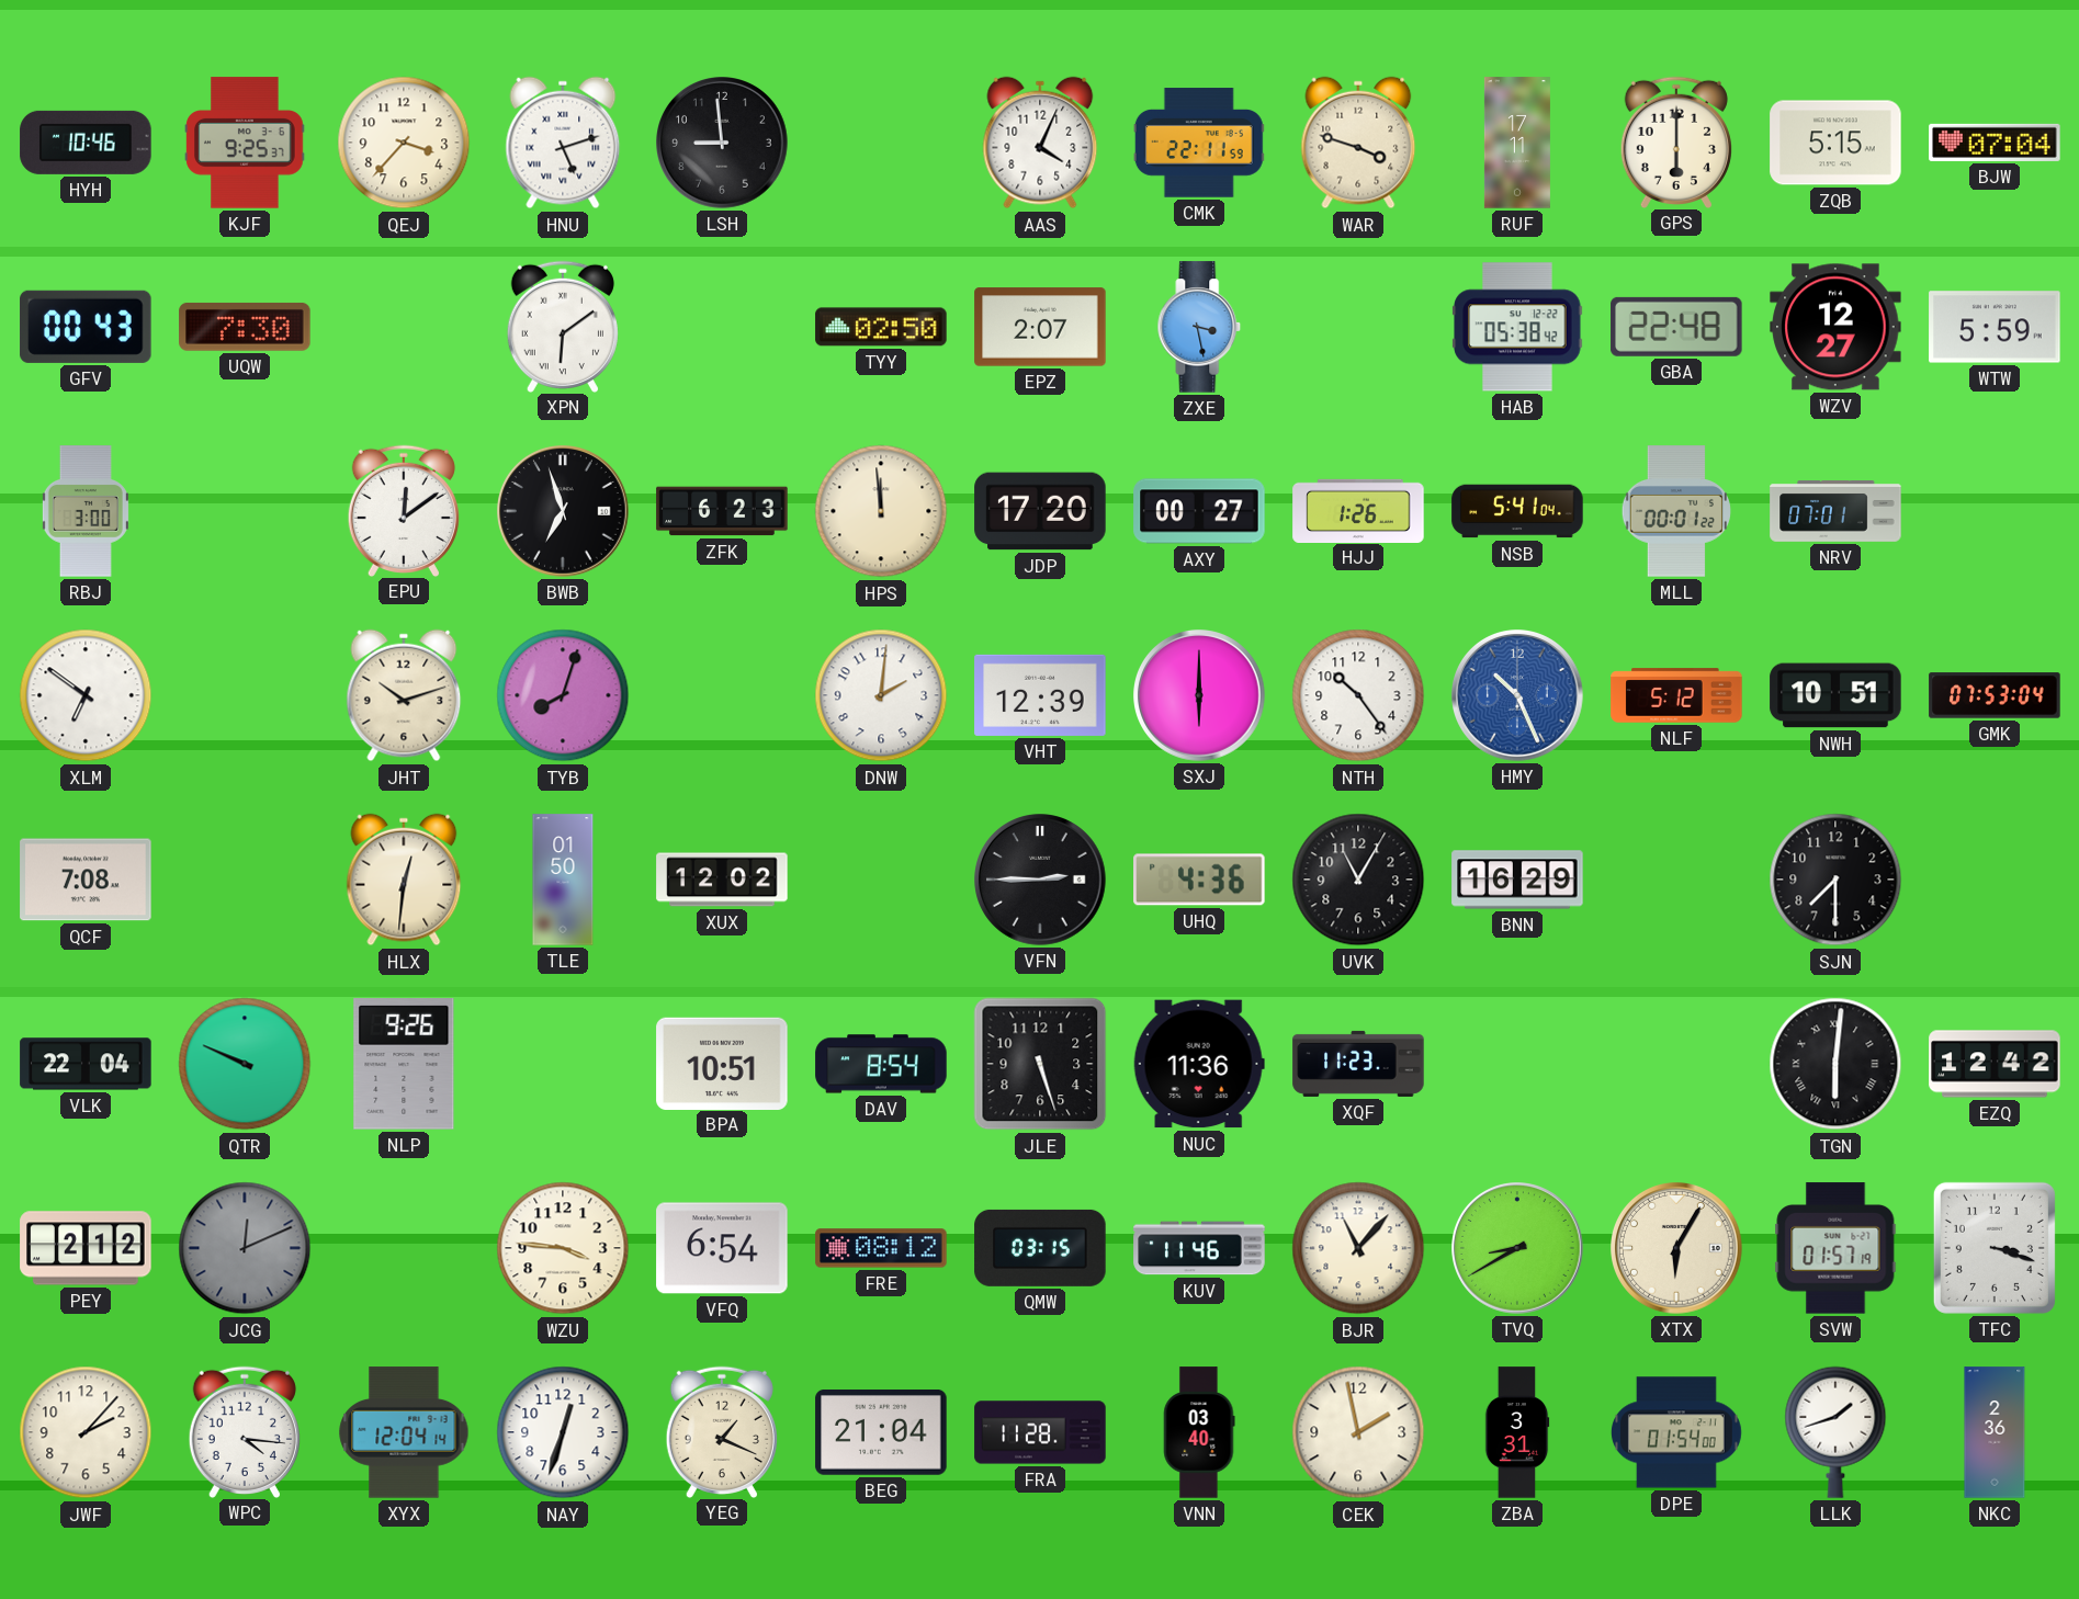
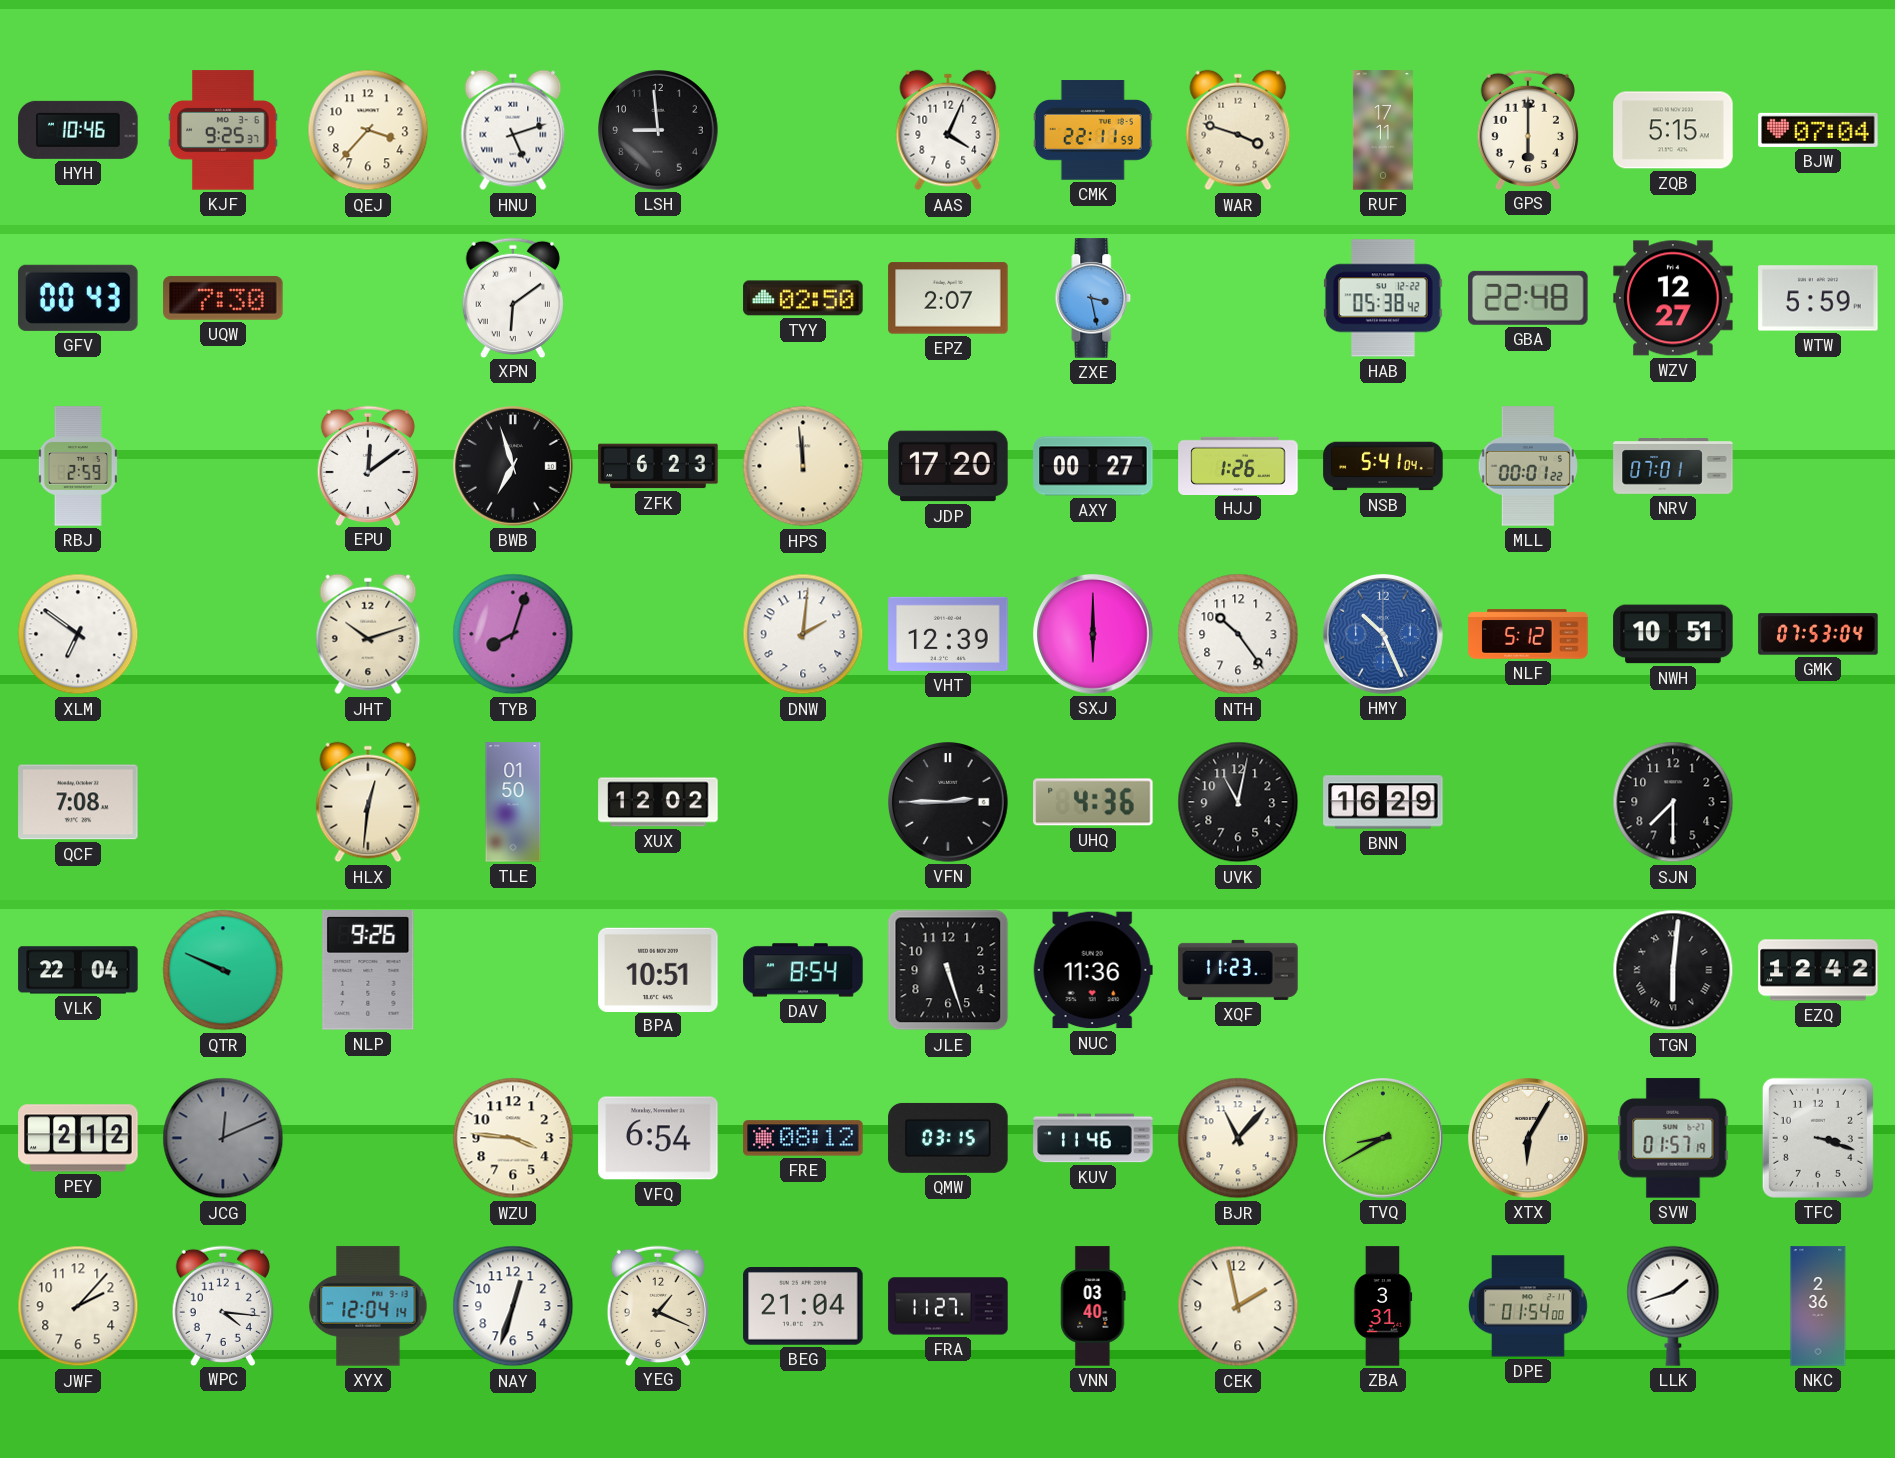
RBJ: 3:00 -> 2:59
UVK: 11:05 -> 11:02
FRA: 11:28 -> 11:27
